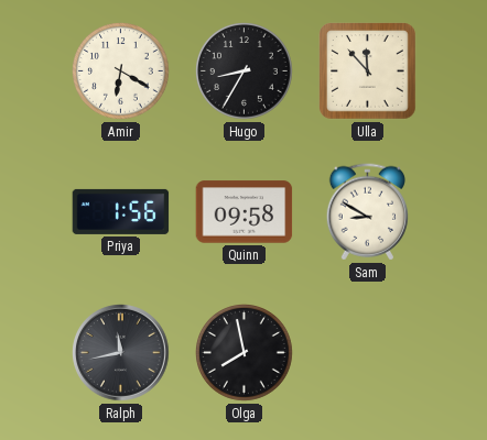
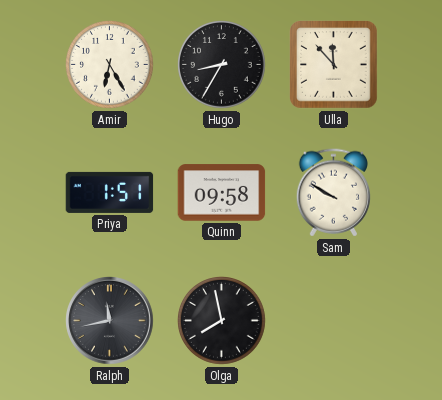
Amir: 6:20 -> 6:25
Priya: 1:56 -> 1:51
Sam: 8:50 -> 9:50
